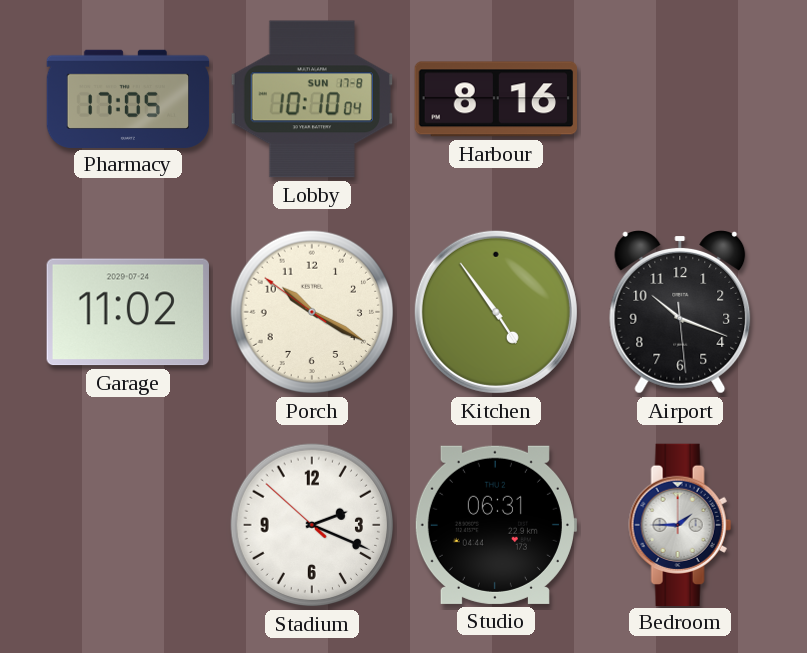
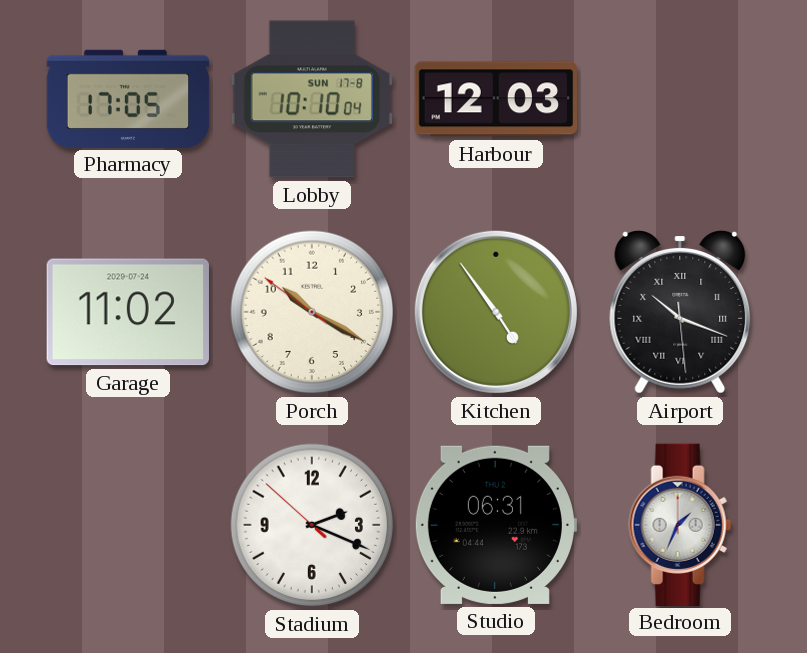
Harbour: 8:16 -> 12:03
Airport numerals: Arabic -> Roman
Bedroom: 1:45 -> 1:34
